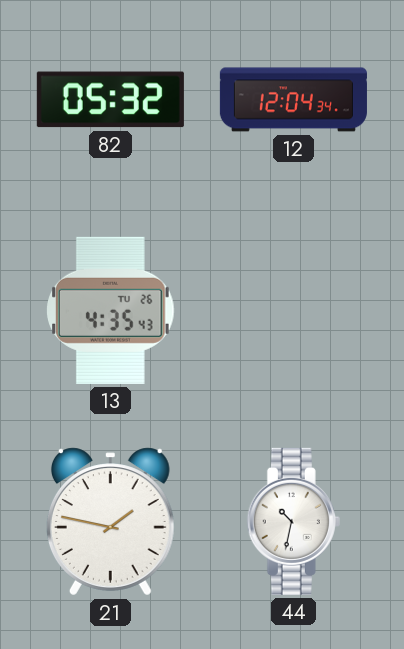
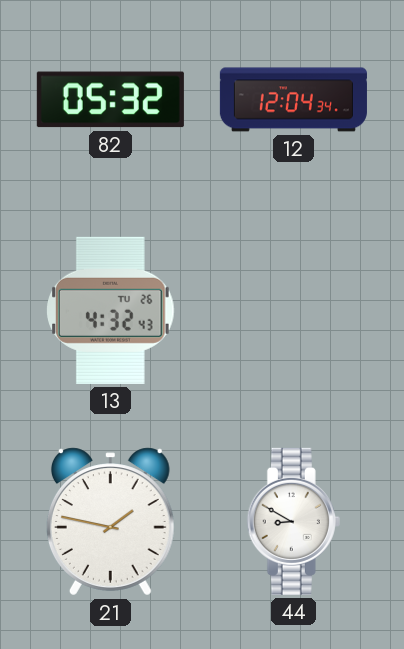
13: 4:35 -> 4:32
44: 10:32 -> 8:50
